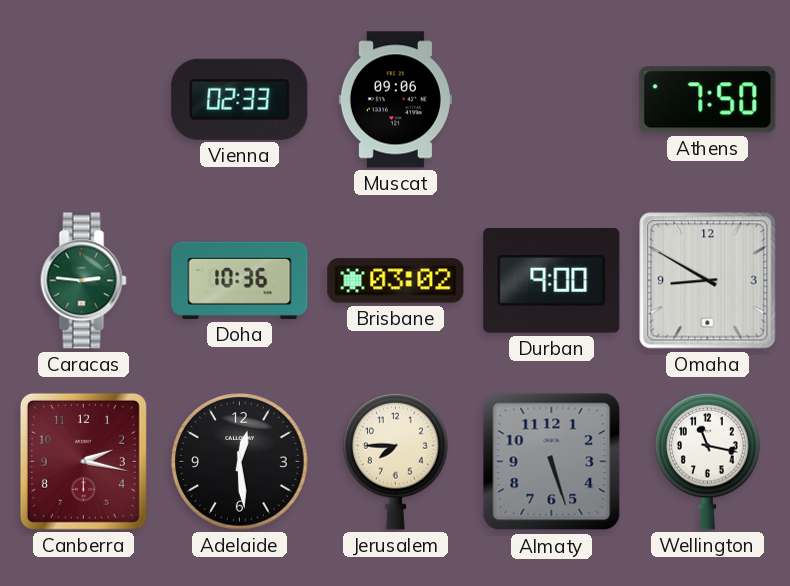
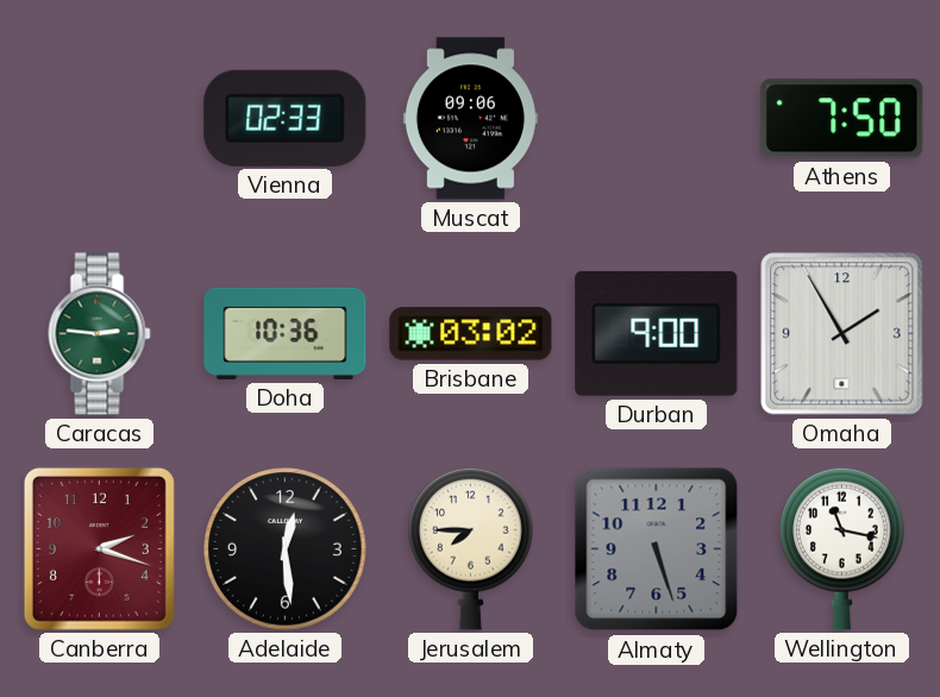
Omaha: 8:50 -> 1:55
Canberra: 2:17 -> 2:18
